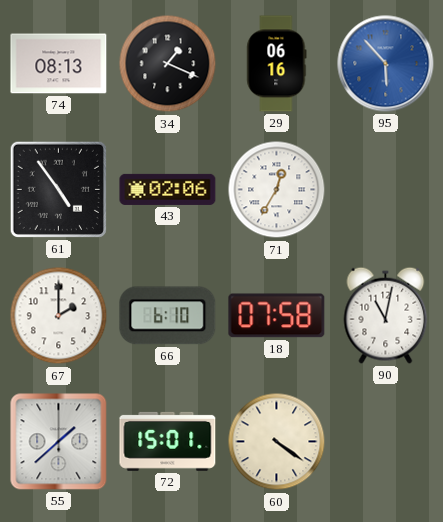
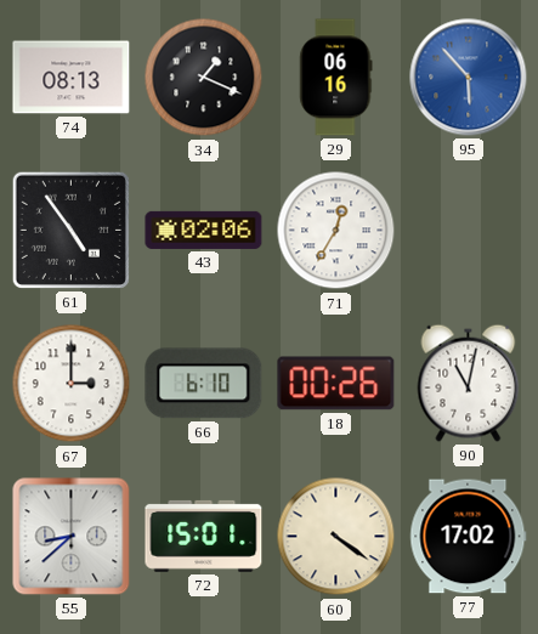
67: 2:00 -> 3:00
18: 07:58 -> 00:26
55: 1:38 -> 8:38
77: none -> 17:02
